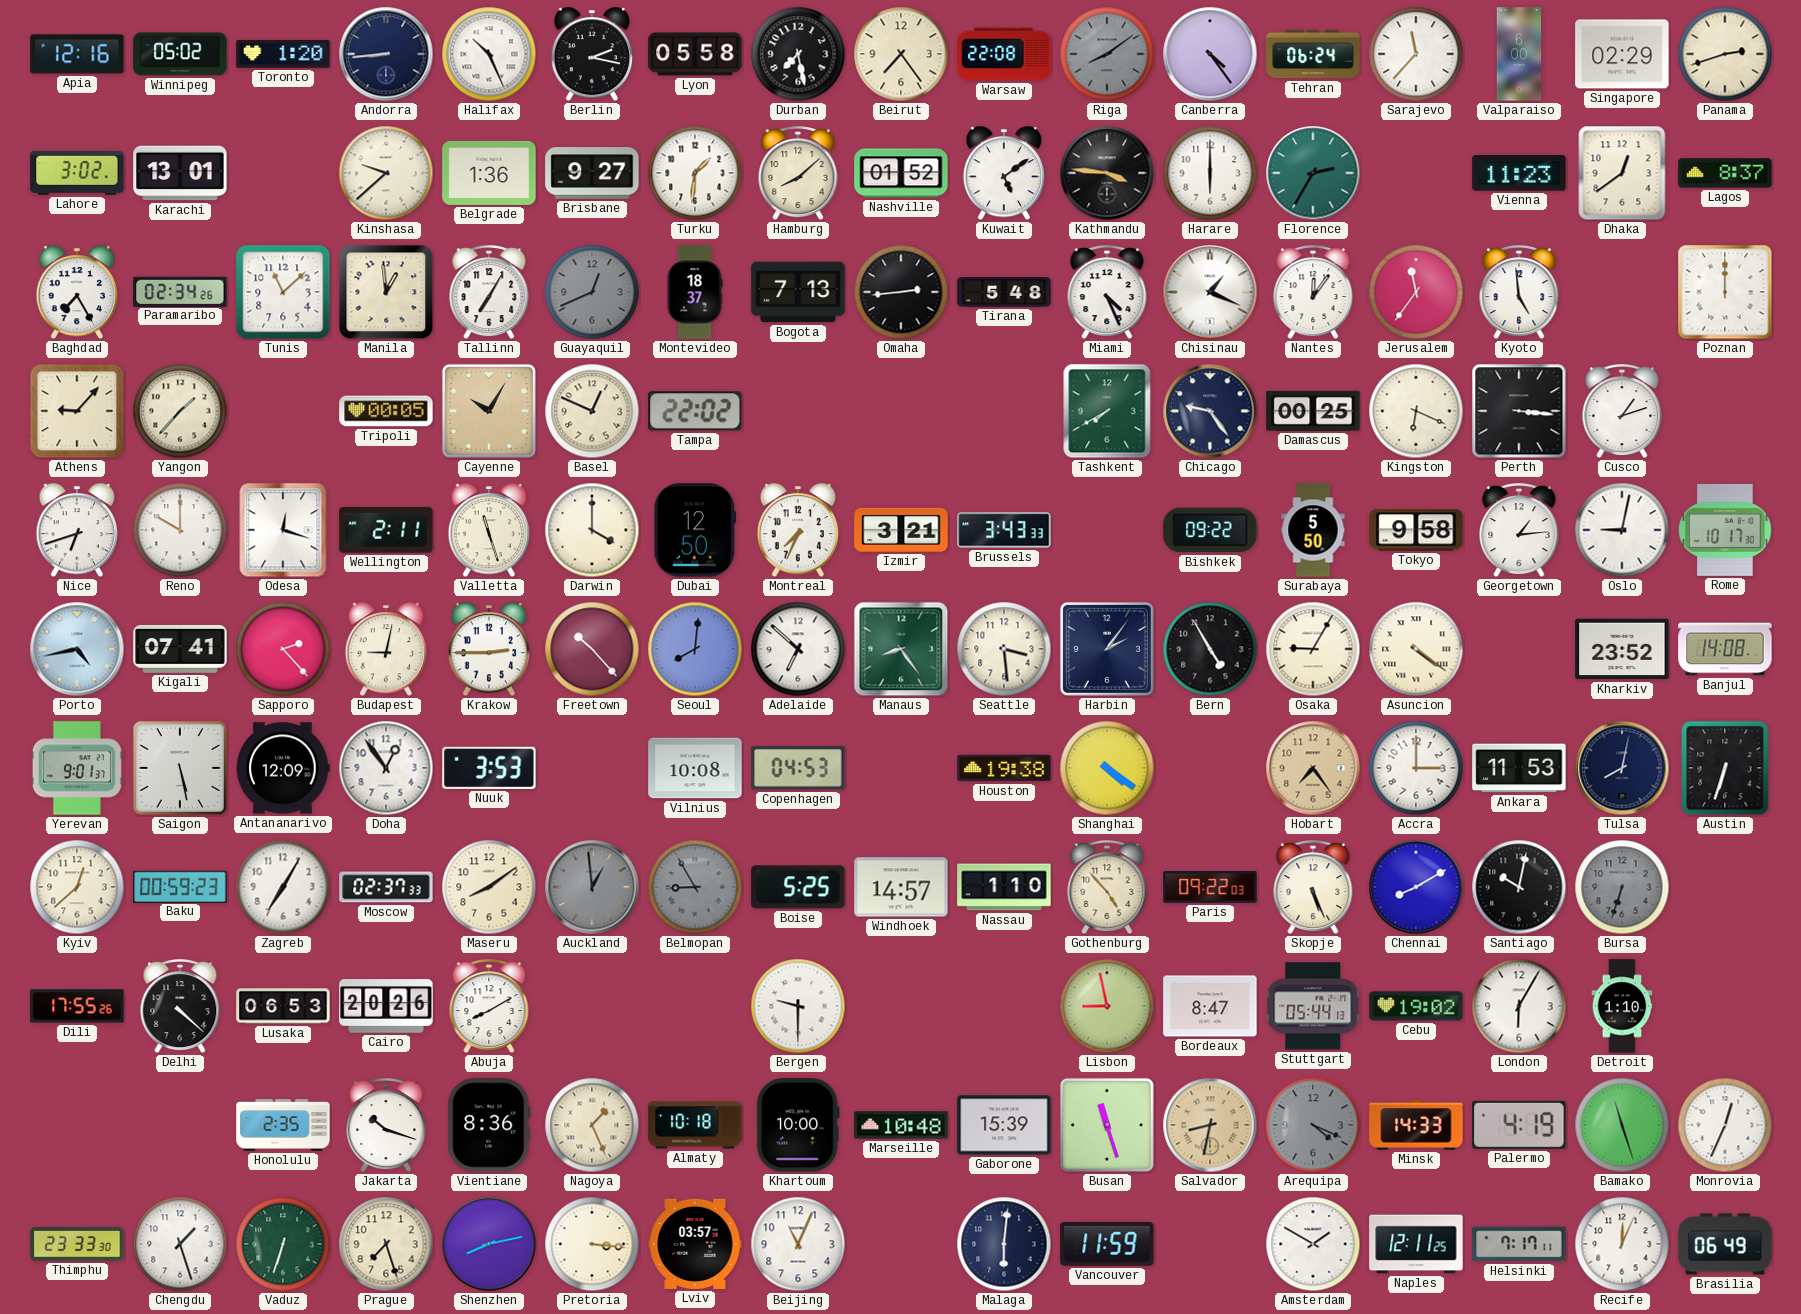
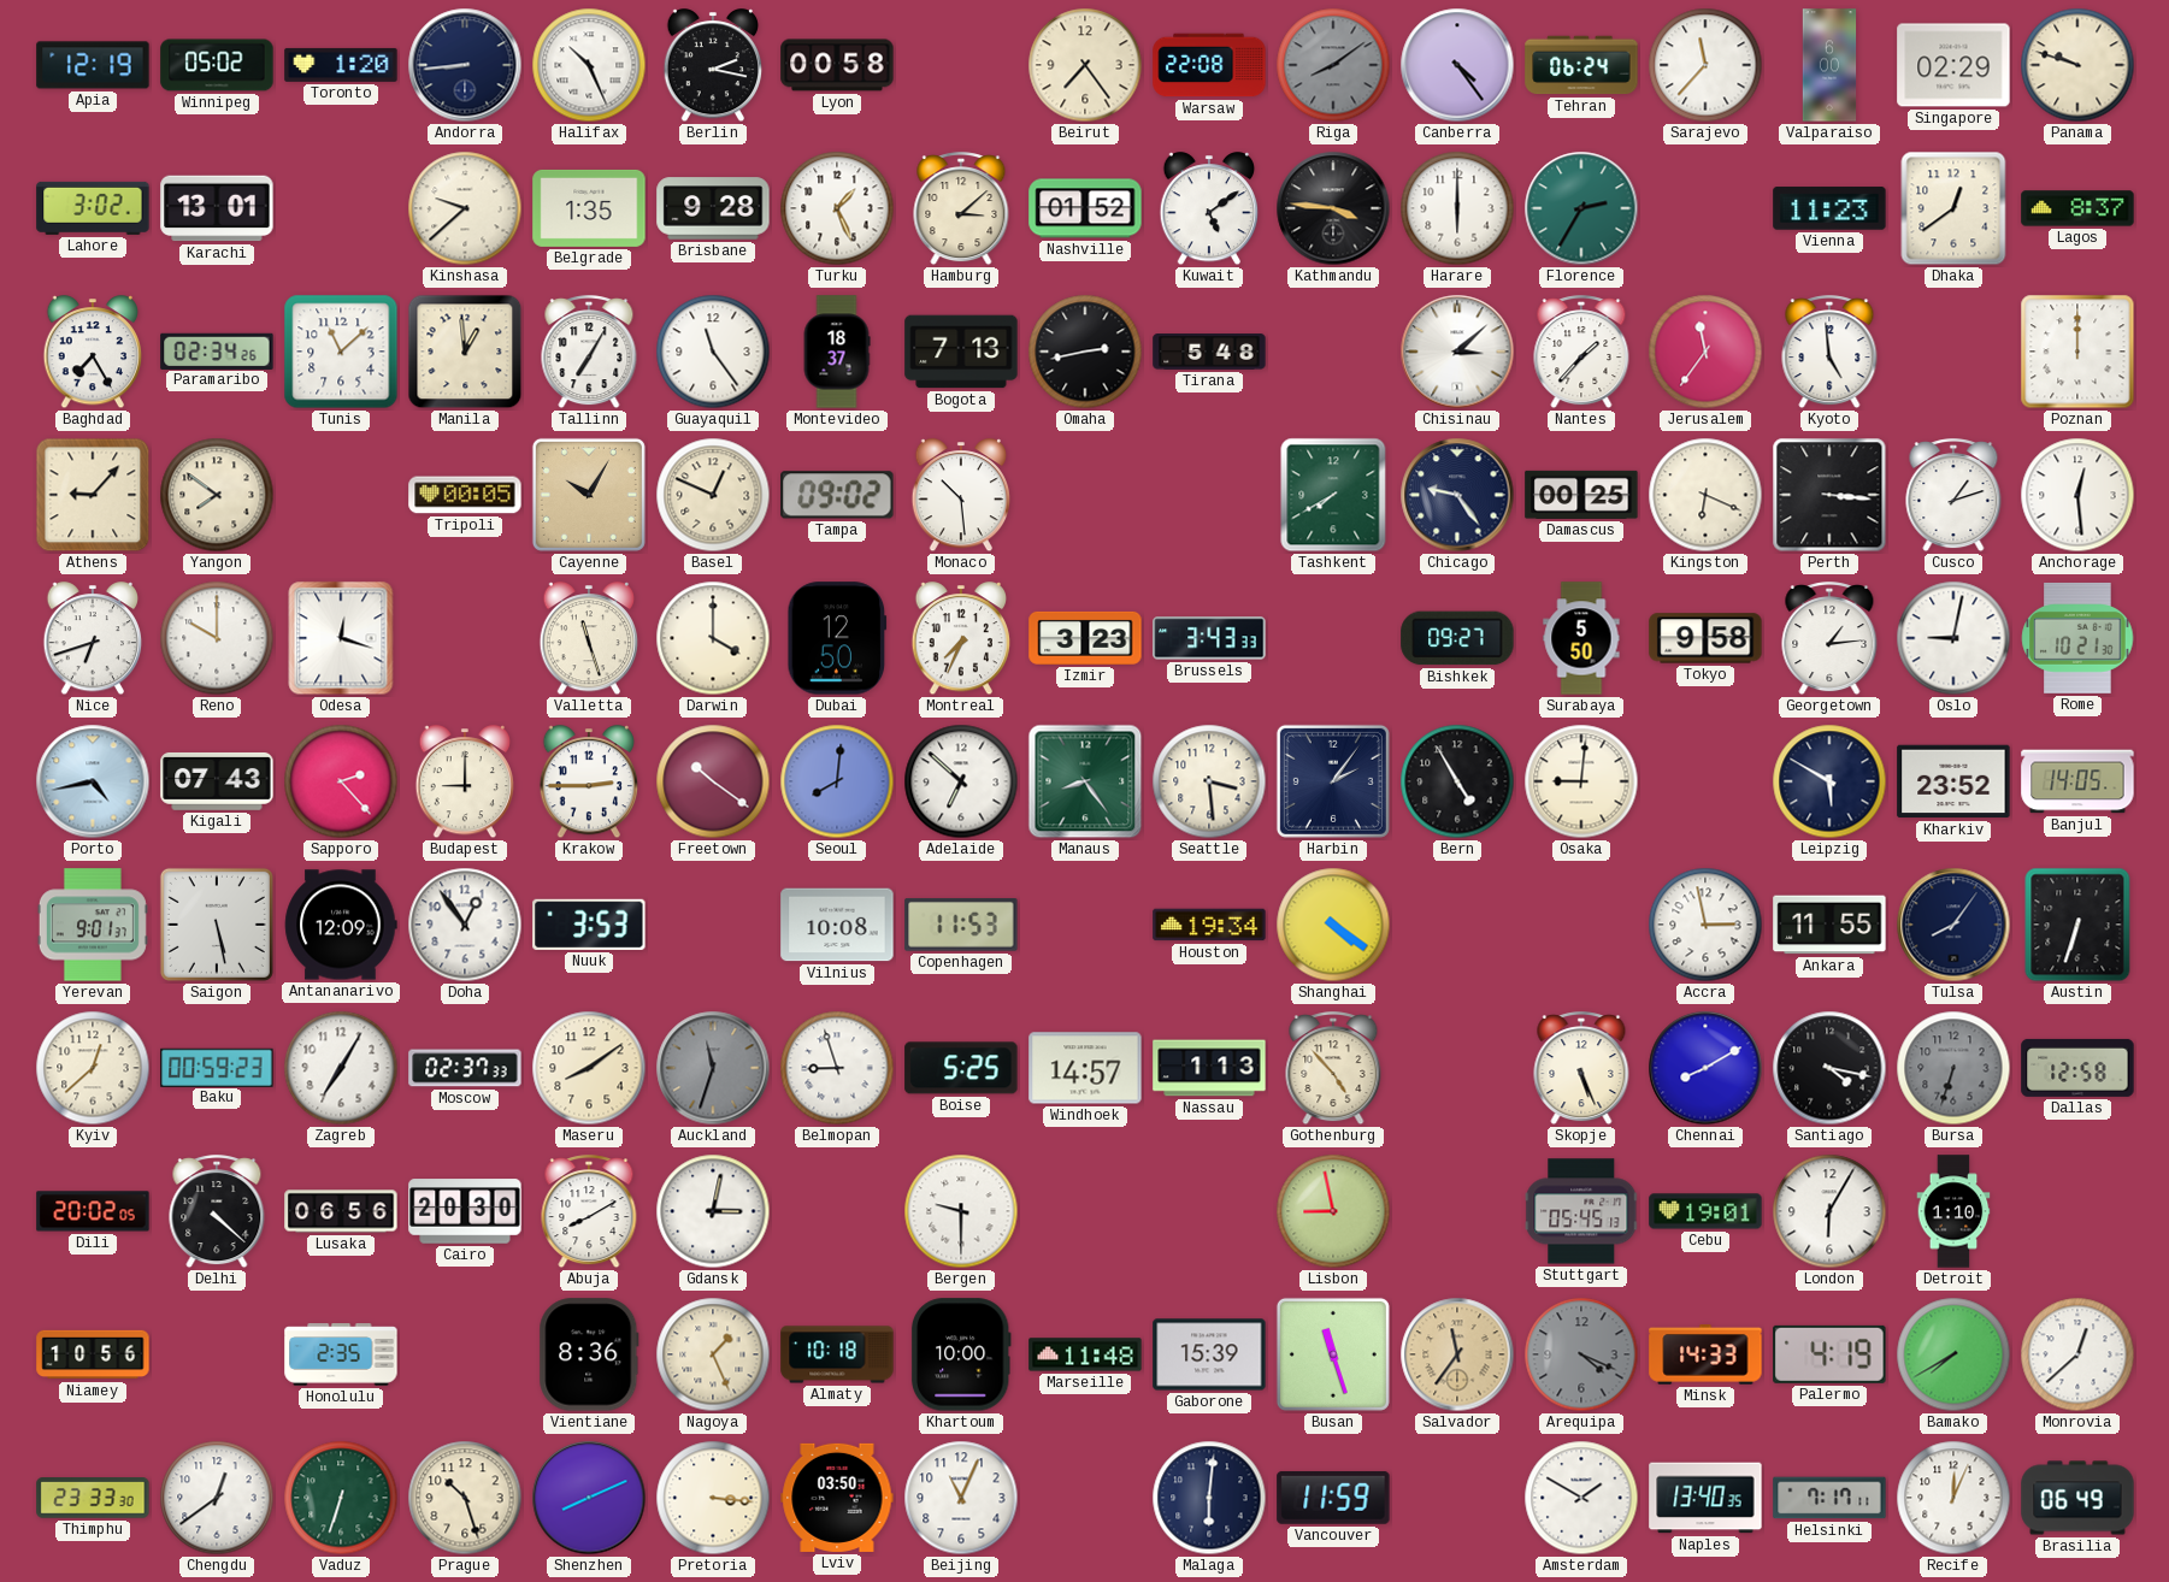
Apia: 12:16 -> 12:19
Lyon: 05:58 -> 00:58
Durban: 7:28 -> none
Panama: 2:42 -> 9:48
Belgrade: 1:36 -> 1:35
Brisbane: 9:27 -> 9:28
Turku: 1:31 -> 1:26
Hamburg: 8:08 -> 3:08
Guayaquil: 12:41 -> 11:24
Guayaquil dial: grey -> white
Omaha: 2:44 -> 2:43
Miami: 4:26 -> none
Chisinau: 1:19 -> 3:08
Nantes: 12:06 -> 1:37
Yangon: 1:37 -> 7:51
Tampa: 22:02 -> 09:02
Monaco: none -> 10:29
Anchorage: none -> 12:29
Wellington: 2:11 -> none
Izmir: 3:21 -> 3:23
Bishkek: 09:22 -> 09:27
Rome: 10:17 -> 10:21
Kigali: 07:41 -> 07:43
Budapest: 9:02 -> 9:00
Freetown: 10:23 -> 10:21
Osaka: 9:05 -> 9:01
Asuncion: 4:21 -> none
Leipzig: none -> 5:50
Banjul: 14:08 -> 14:05
Copenhagen: 04:53 -> 11:53
Houston: 19:38 -> 19:34
Hobart: 7:24 -> none
Accra: 3:00 -> 2:58
Ankara: 11:53 -> 11:55
Tulsa: 8:02 -> 8:06
Auckland: 12:59 -> 11:33
Belmopan: 8:55 -> 8:57
Belmopan dial: grey -> white
Nassau: 1:10 -> 1:13
Paris: 09:22 -> none
Santiago: 10:02 -> 4:17
Dallas: none -> 12:58
Dili: 17:55 -> 20:02
Lusaka: 06:53 -> 06:56
Cairo: 20:26 -> 20:30
Gdansk: none -> 3:02
Bordeaux: 8:47 -> none
Stuttgart: 05:44 -> 05:45
Cebu: 19:02 -> 19:01
Niamey: none -> 10:56
Jakarta: 10:18 -> none
Marseille: 10:48 -> 11:48
Salvador: 8:32 -> 11:36
Bamako: 11:27 -> 7:40
Monrovia: 12:34 -> 12:38
Chengdu: 1:27 -> 12:39
Prague: 7:27 -> 10:27
Shenzhen: 8:13 -> 8:11
Lviv: 03:57 -> 03:50
Naples: 12:11 -> 13:40
